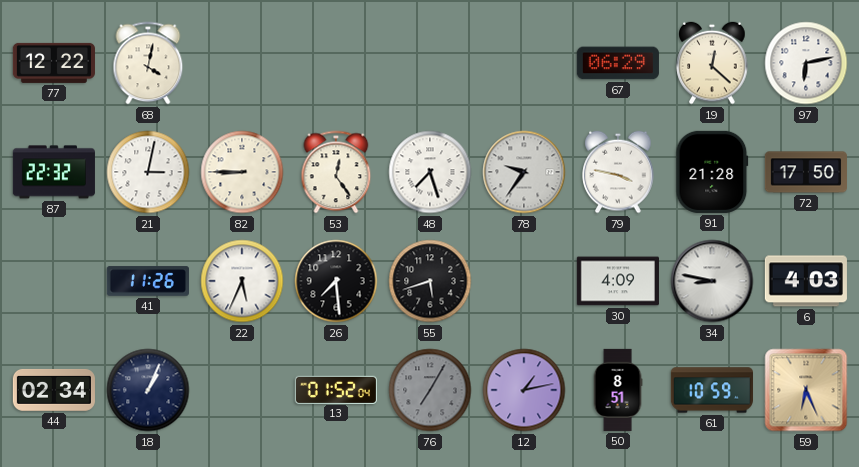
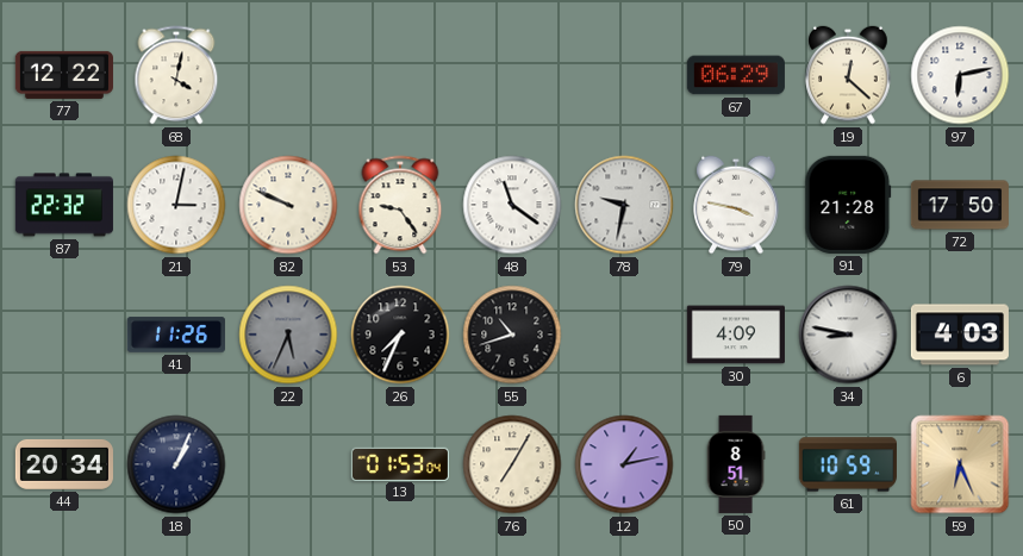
82: 8:45 -> 9:49
53: 12:24 -> 9:24
48: 7:27 -> 11:21
78: 9:36 -> 9:32
22 dial: white -> grey
26: 7:29 -> 7:34
55: 5:42 -> 10:42
44: 02:34 -> 20:34
13: 01:52 -> 01:53
76 dial: grey -> cream
